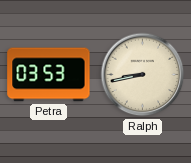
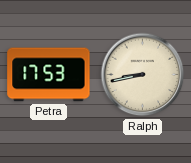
Petra: 03:53 -> 17:53
